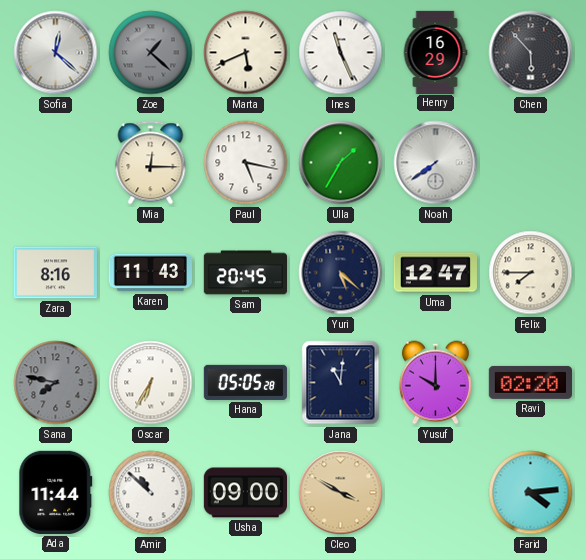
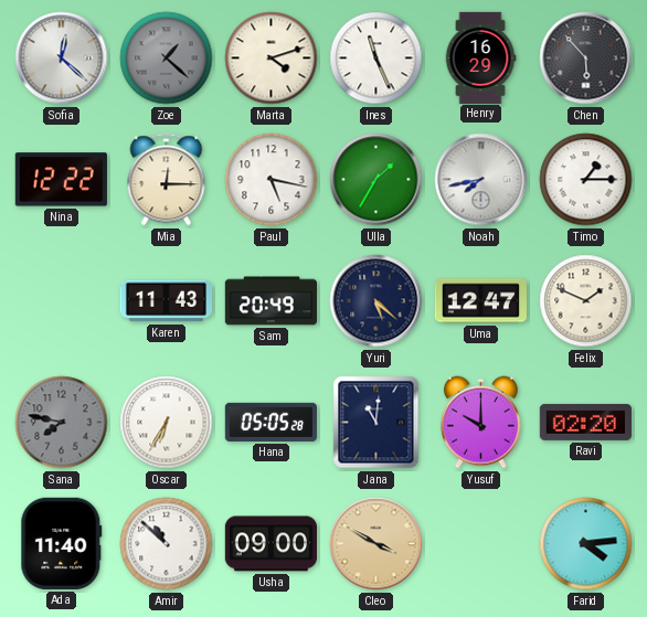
Marta: 5:41 -> 4:12
Nina: none -> 12:22
Noah: 7:39 -> 7:43
Timo: none -> 1:15
Zara: 8:16 -> none
Sam: 20:45 -> 20:49
Felix: 7:45 -> 1:49
Ada: 11:44 -> 11:40
